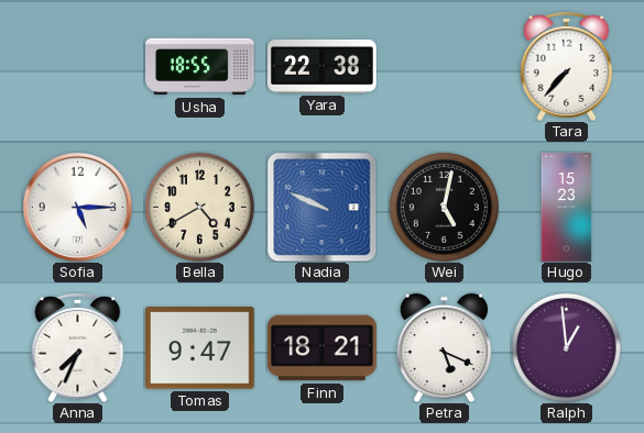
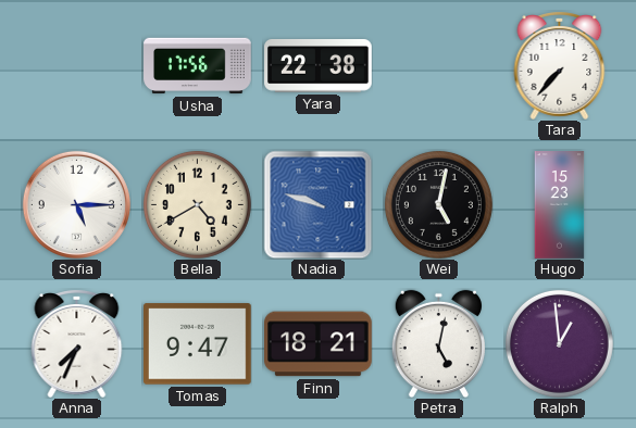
Usha: 18:55 -> 17:56
Nadia: 9:49 -> 9:48
Petra: 5:19 -> 5:02
